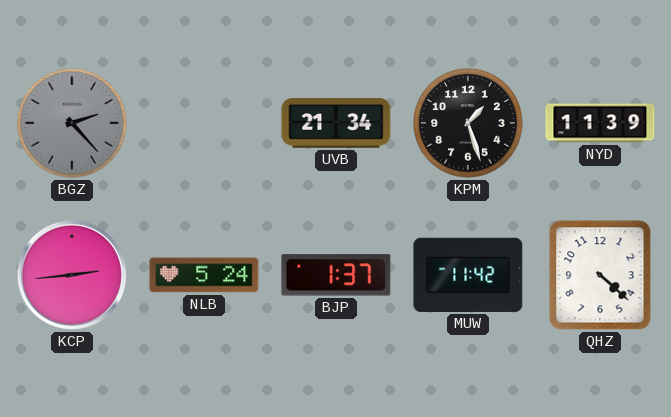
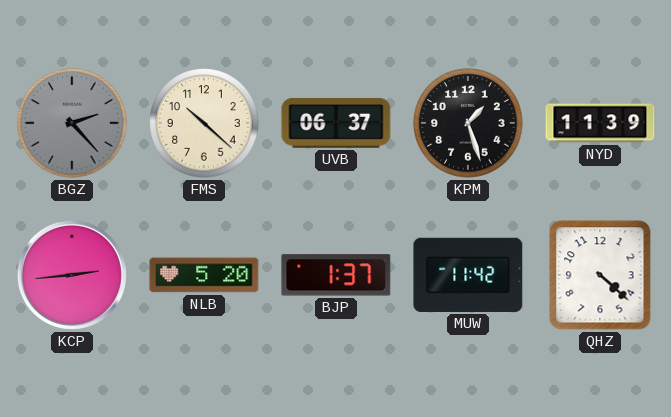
FMS: none -> 10:22
UVB: 21:34 -> 06:37
NLB: 5:24 -> 5:20
